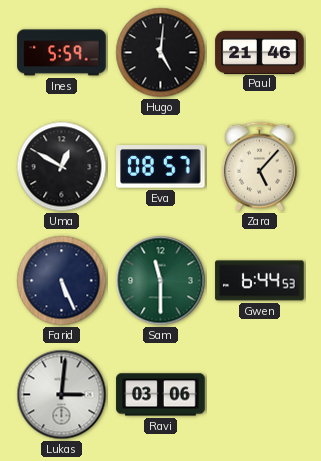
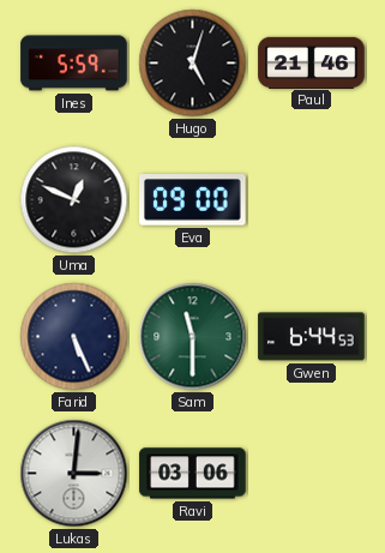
Hugo: 5:01 -> 5:03
Uma: 12:50 -> 12:49
Eva: 08:57 -> 09:00
Zara: 5:07 -> none
